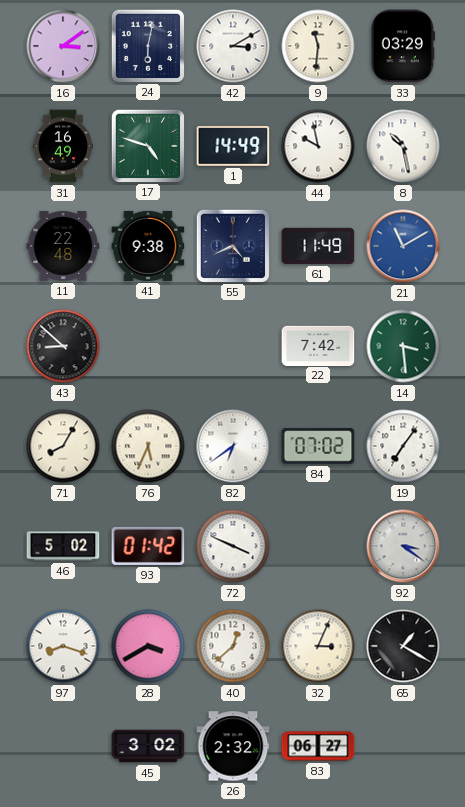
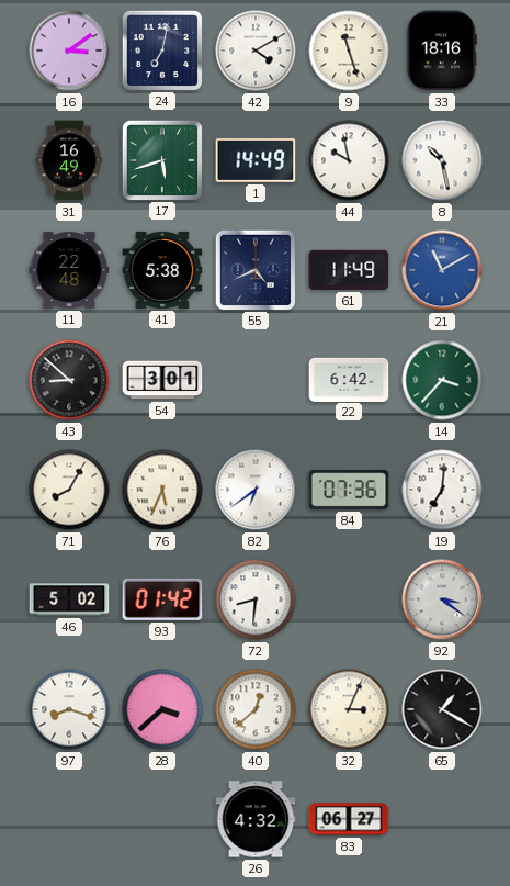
24: 6:02 -> 7:02
42: 3:10 -> 4:10
9: 11:31 -> 11:27
33: 03:29 -> 18:16
17: 4:48 -> 5:42
41: 9:38 -> 5:38
54: none -> 3:01
22: 7:42 -> 6:42
14: 3:29 -> 3:37
84: 07:02 -> 07:36
19: 7:06 -> 7:01
72: 3:49 -> 8:31
28: 3:40 -> 3:38
45: 3:02 -> none
26: 2:32 -> 4:32
